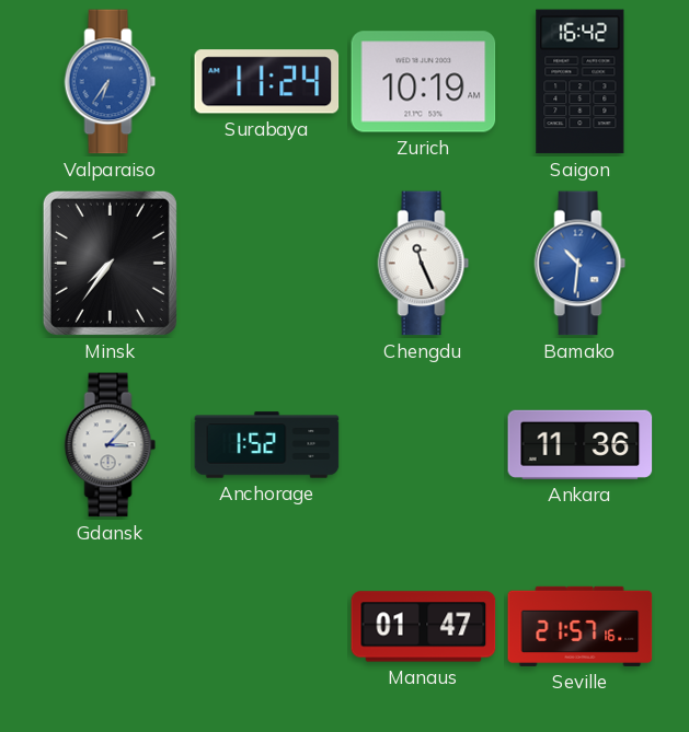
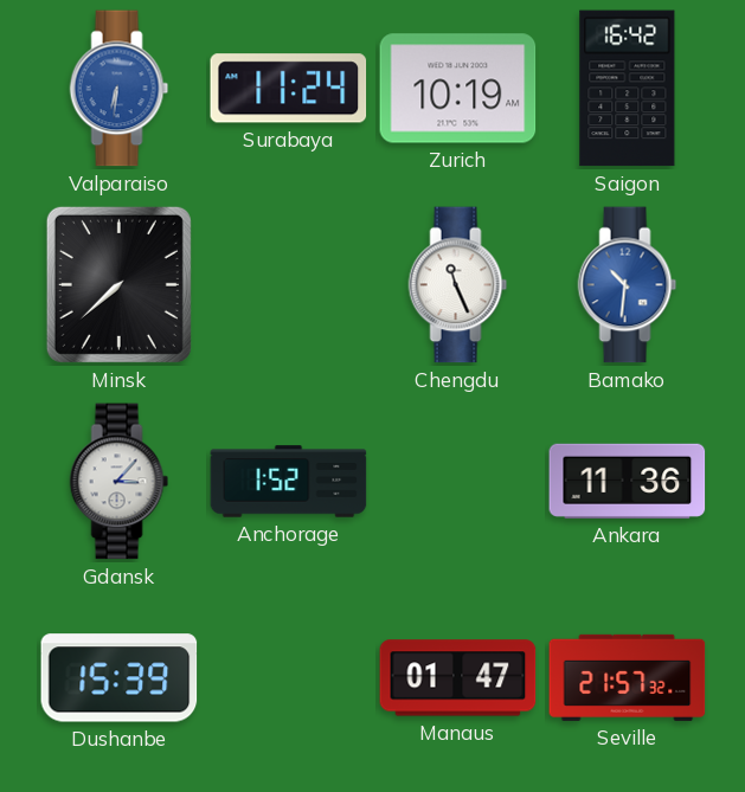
Valparaiso: 6:36 -> 6:31
Minsk: 7:36 -> 7:38
Dushanbe: none -> 15:39
Seville: 21:57:16 -> 21:57:32
